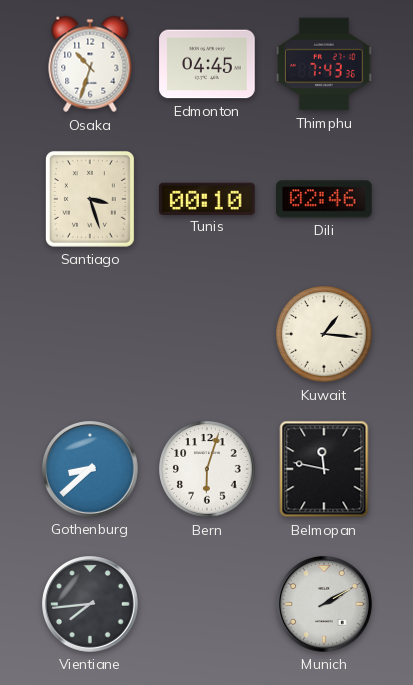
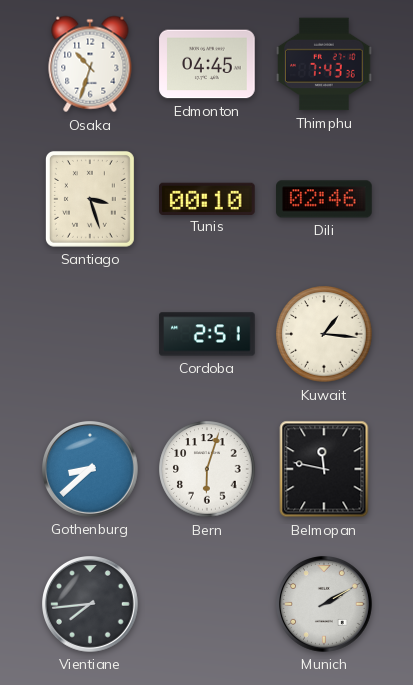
Cordoba: none -> 2:51
